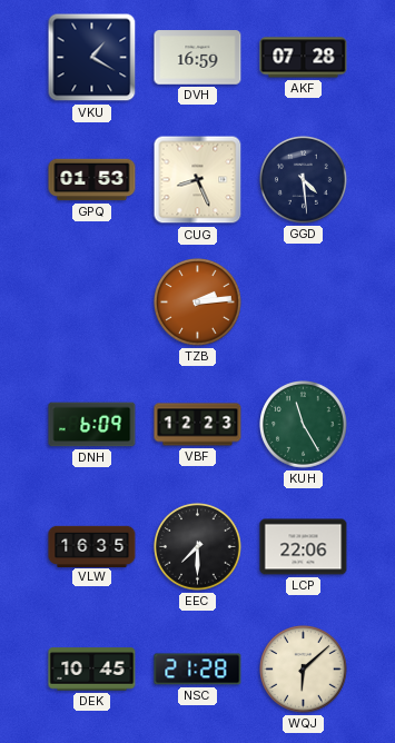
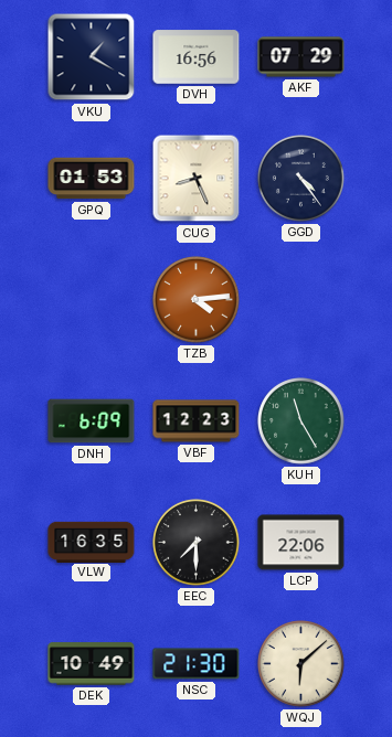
DVH: 16:59 -> 16:56
AKF: 07:28 -> 07:29
GGD: 4:29 -> 4:24
TZB: 2:14 -> 4:14
DEK: 10:45 -> 10:49
NSC: 21:28 -> 21:30
